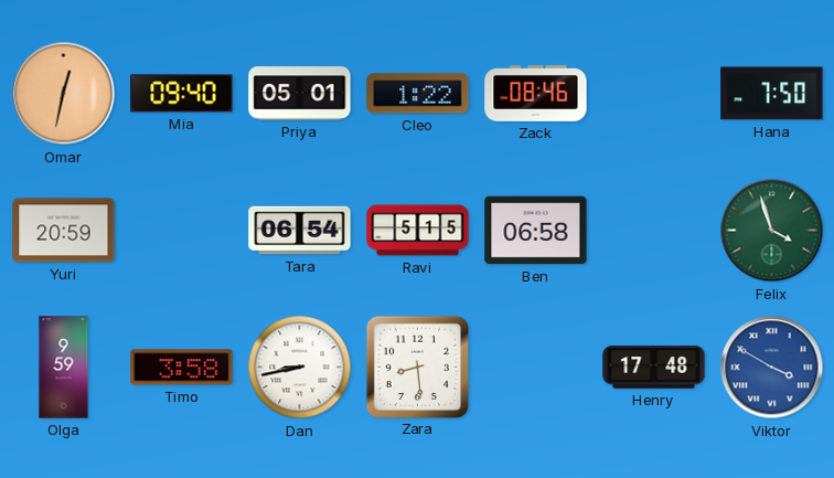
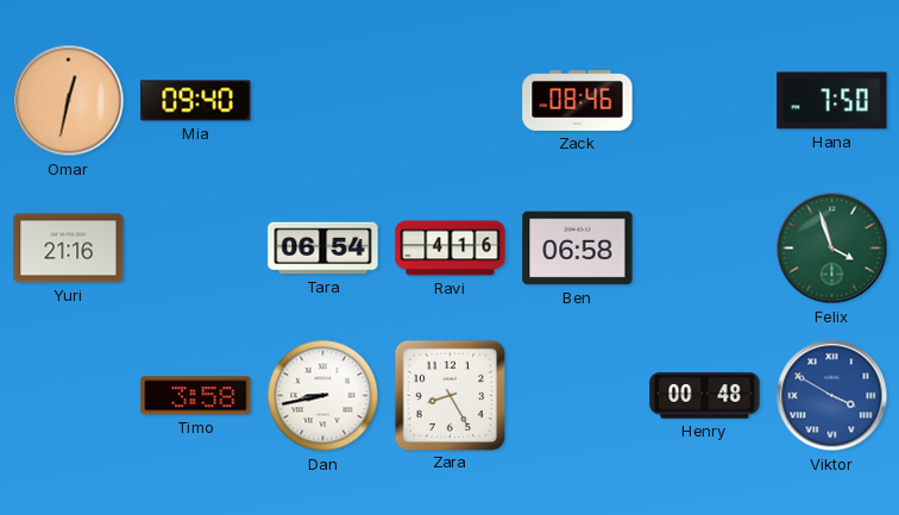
Priya: 05:01 -> none
Cleo: 1:22 -> none
Yuri: 20:59 -> 21:16
Ravi: 5:15 -> 4:16
Olga: 9:59 -> none
Zara: 8:29 -> 8:25
Henry: 17:48 -> 00:48
